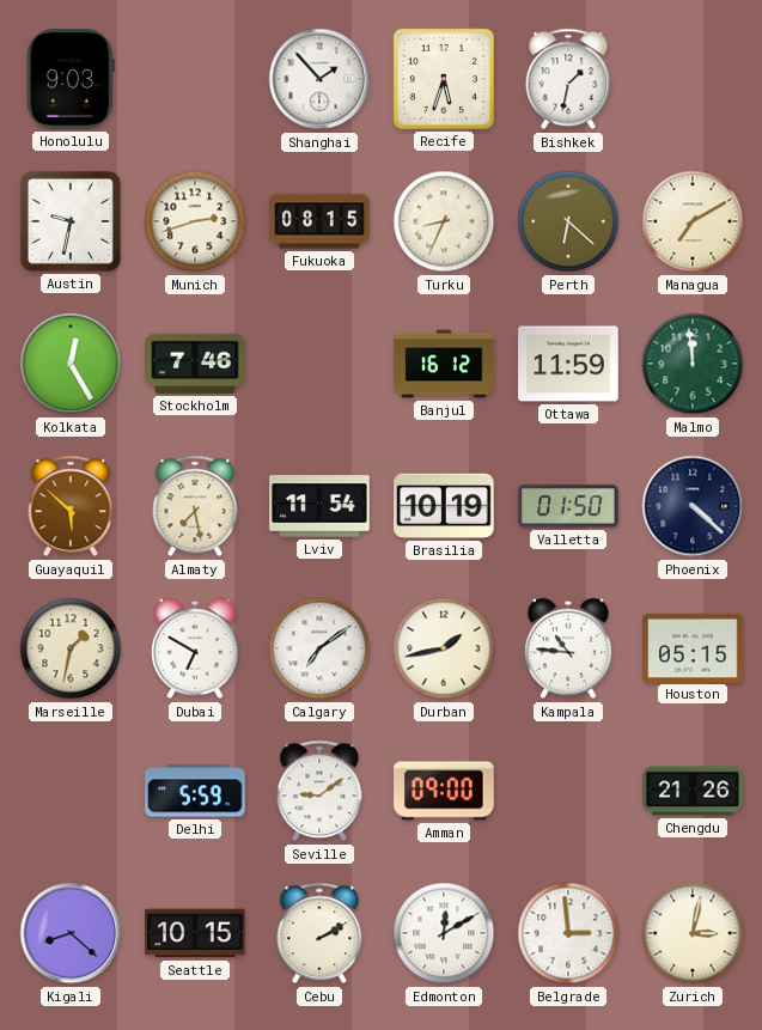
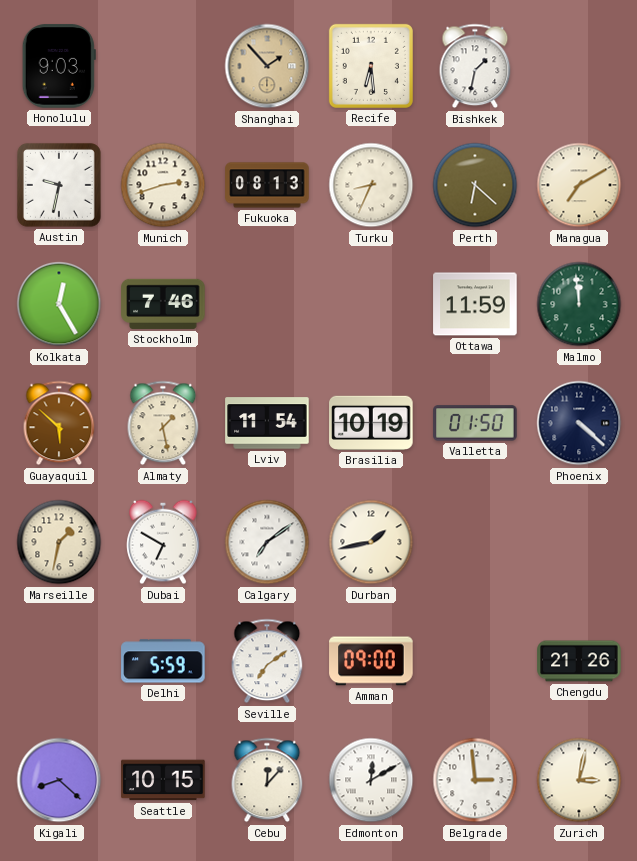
Shanghai dial: white -> champagne
Recife: 5:33 -> 6:29
Fukuoka: 08:15 -> 08:13
Banjul: 16:12 -> none
Almaty: 7:28 -> 1:28
Kampala: 10:46 -> none
Houston: 05:15 -> none
Seville: 9:09 -> 7:09
Cebu: 2:10 -> 12:07
